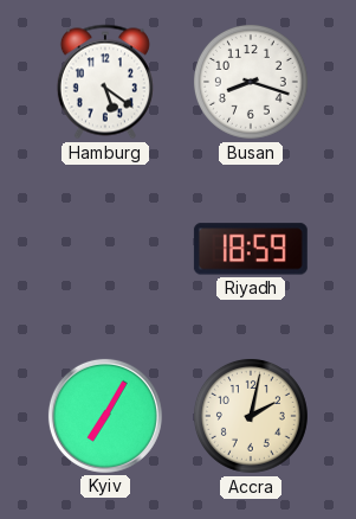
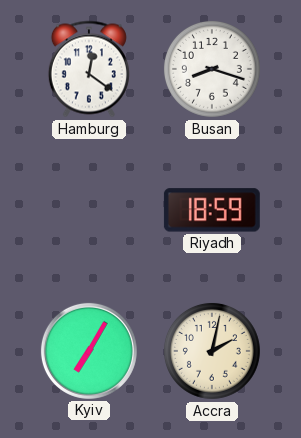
Hamburg: 5:21 -> 12:21
